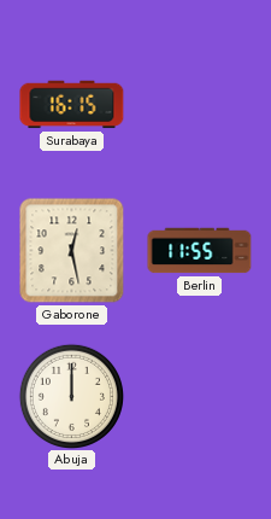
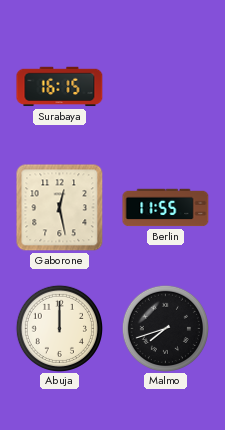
Malmo: none -> 7:42
